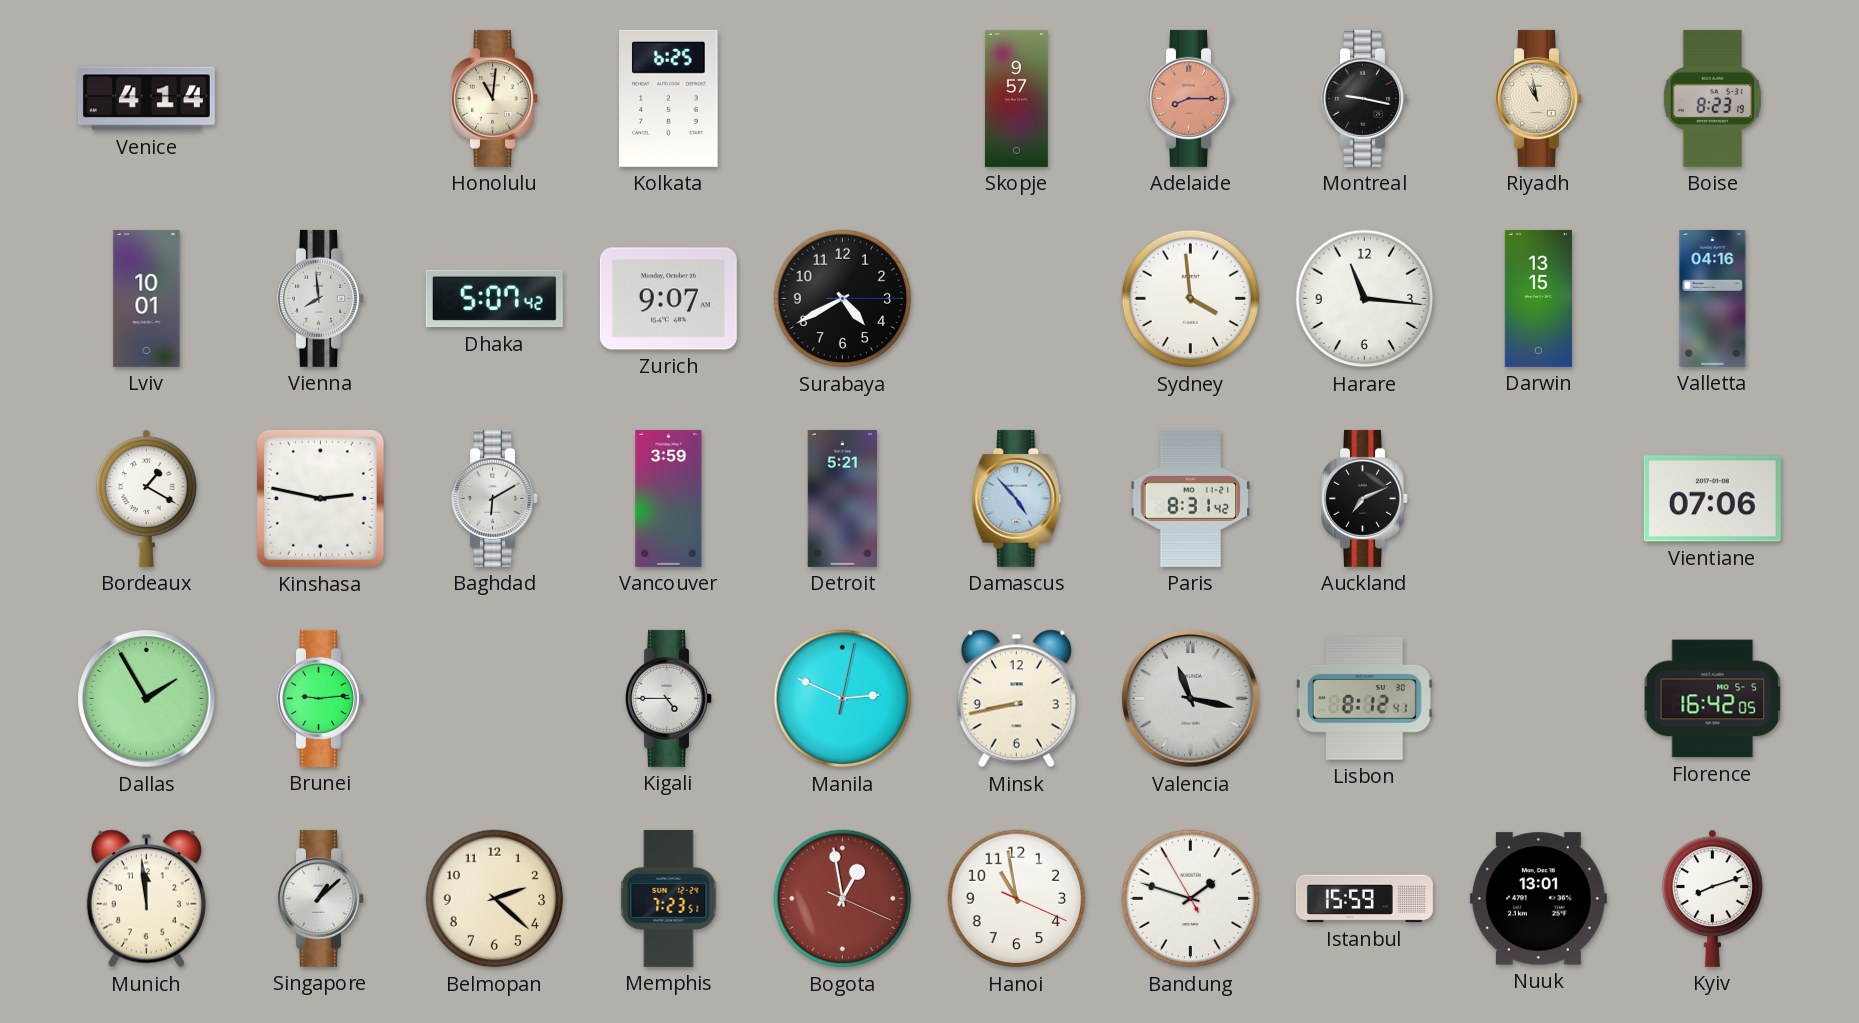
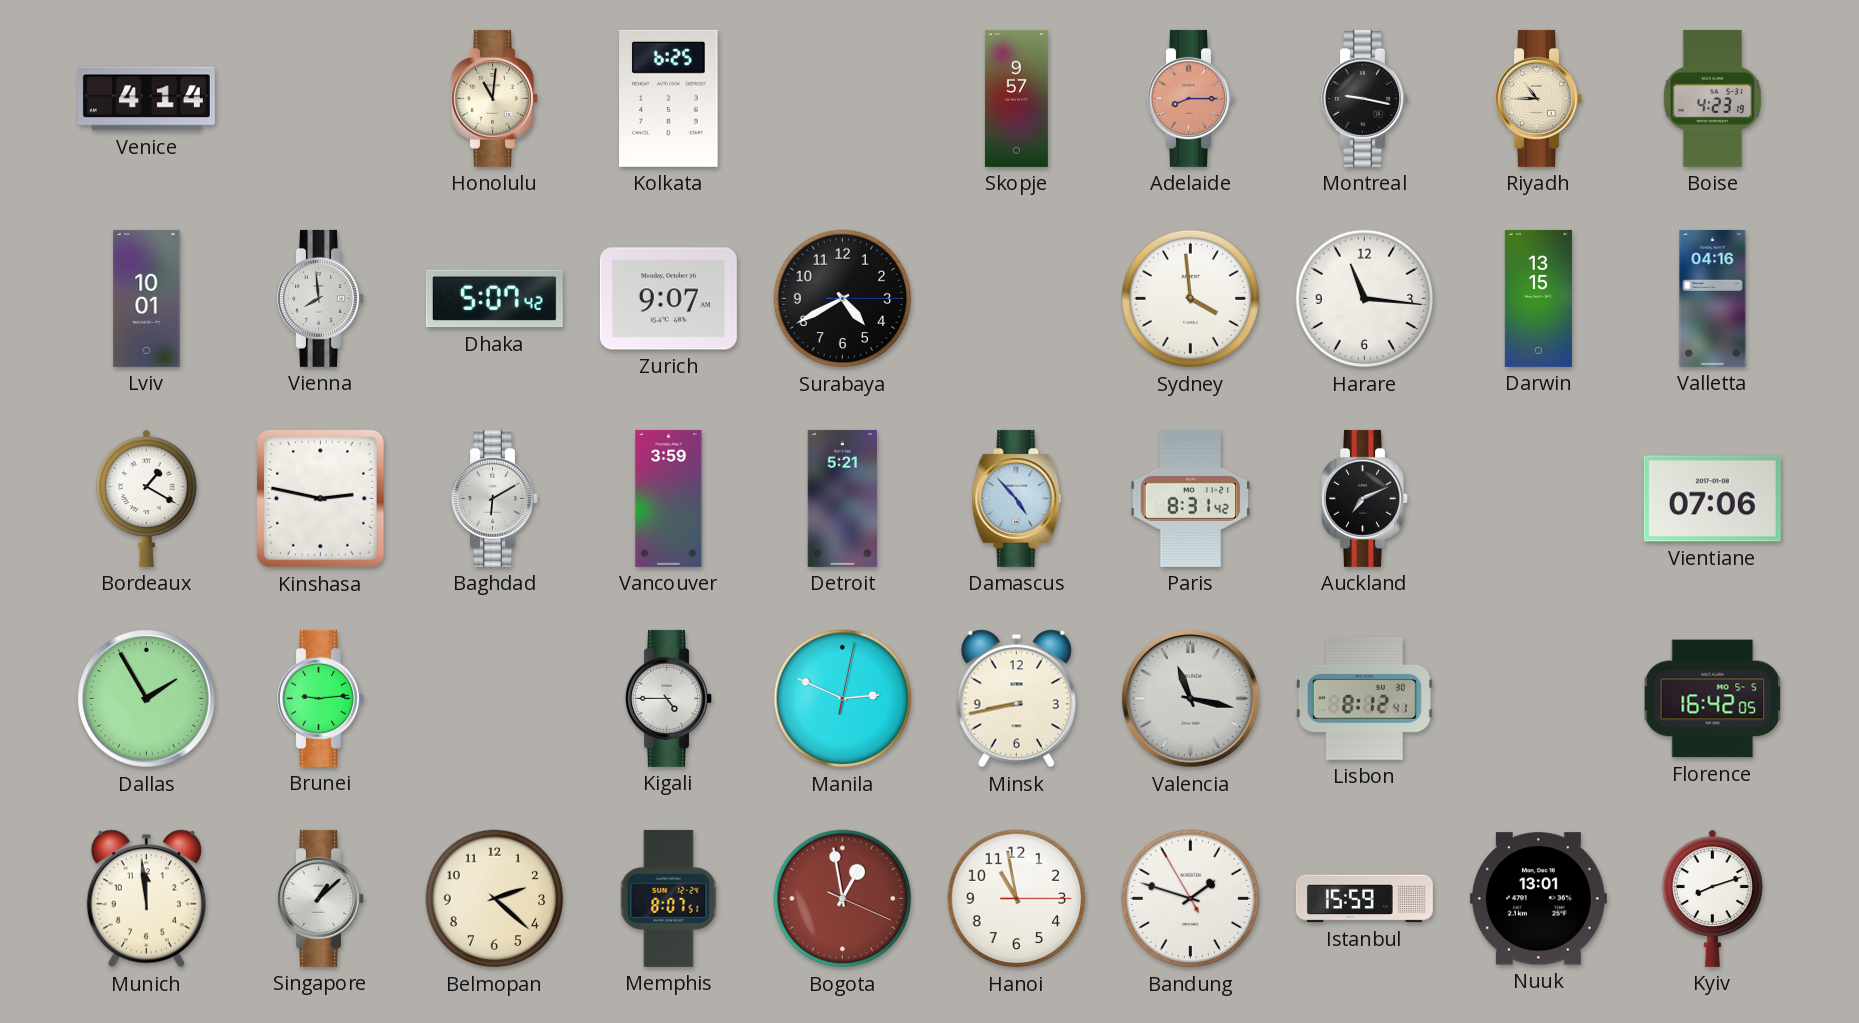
Riyadh: 10:58 -> 10:45
Boise: 8:23 -> 4:23
Memphis: 7:23 -> 8:07
Hanoi: 10:58:19 -> 10:58:15
